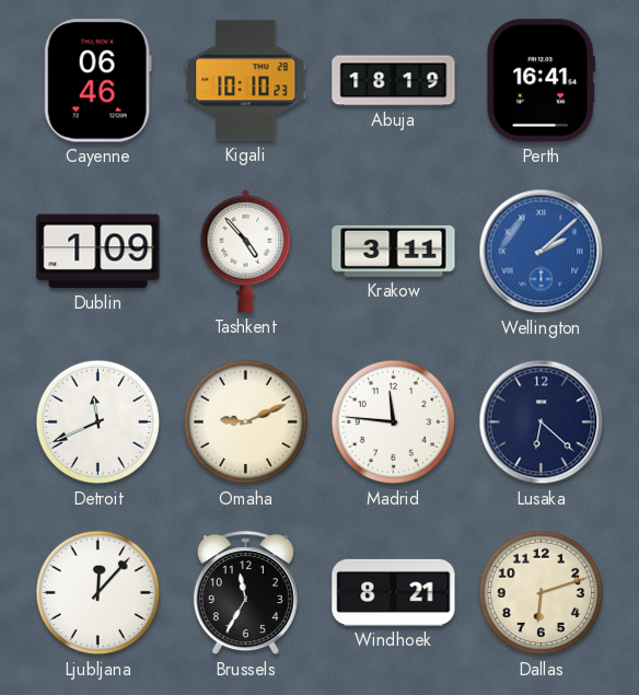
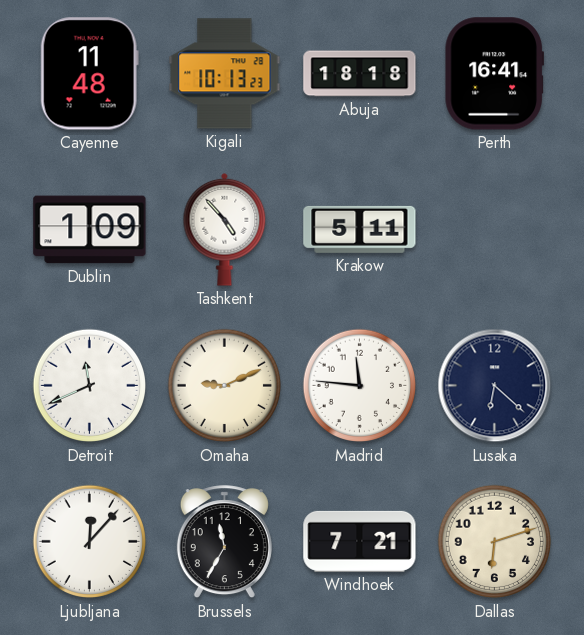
Cayenne: 06:46 -> 11:48
Kigali: 10:10 -> 10:13
Abuja: 18:19 -> 18:18
Krakow: 3:11 -> 5:11
Wellington: 2:08 -> none
Windhoek: 8:21 -> 7:21
